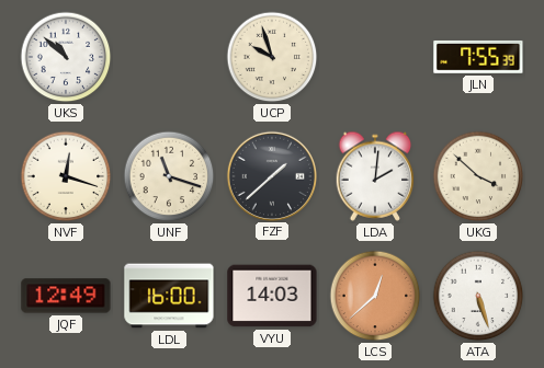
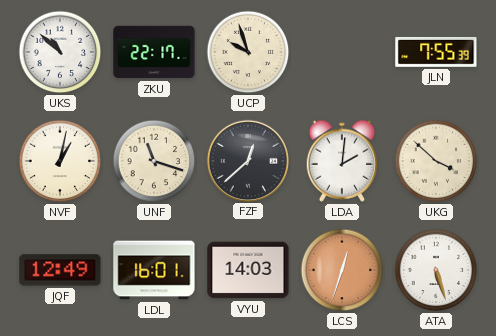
ZKU: none -> 22:17
NVF: 12:18 -> 1:02
FZF: 1:38 -> 12:38
LDL: 16:00 -> 16:01
LCS: 12:38 -> 12:33
